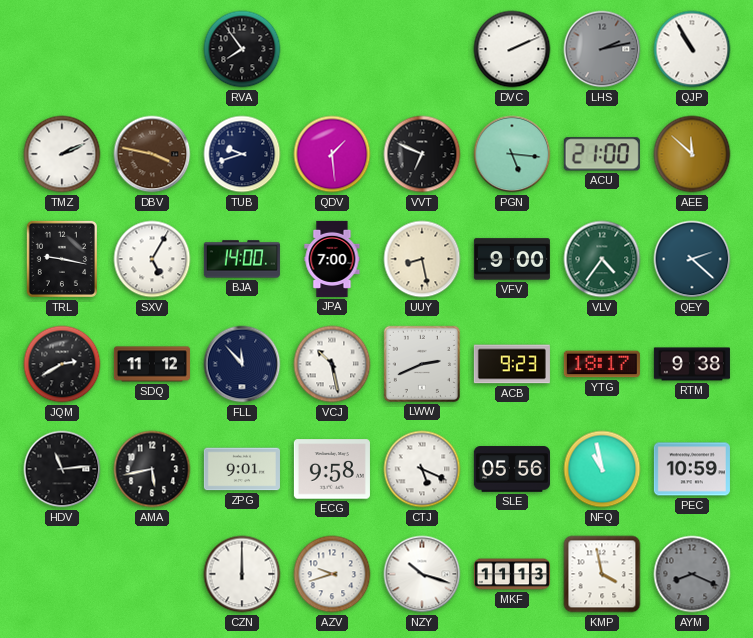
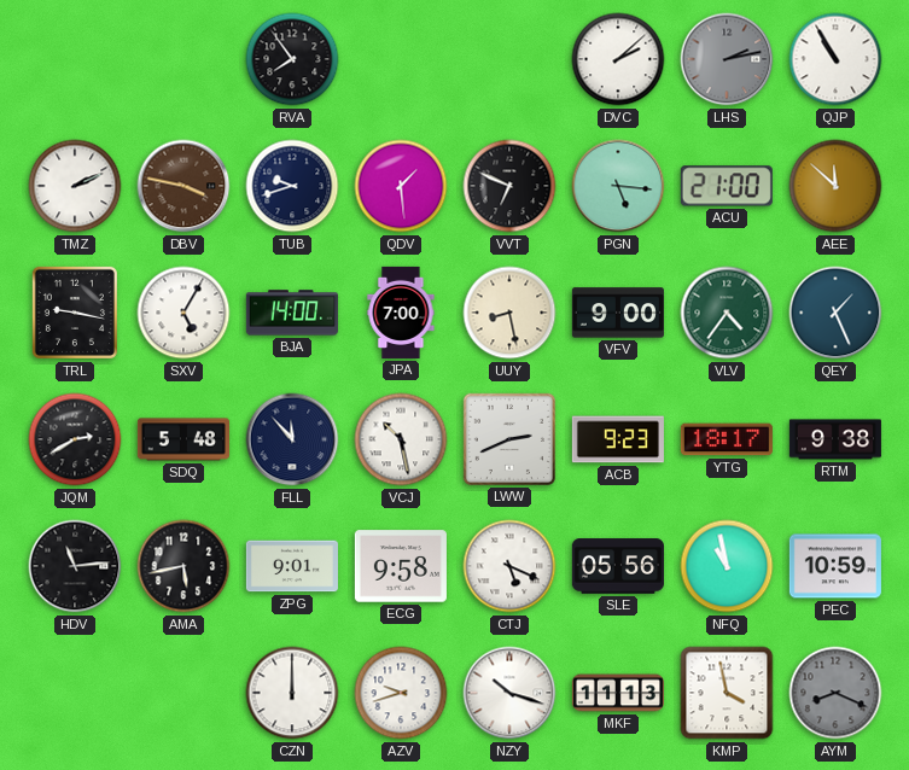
DVC: 2:11 -> 2:08
QEY: 2:22 -> 1:26
SDQ: 11:12 -> 5:48
